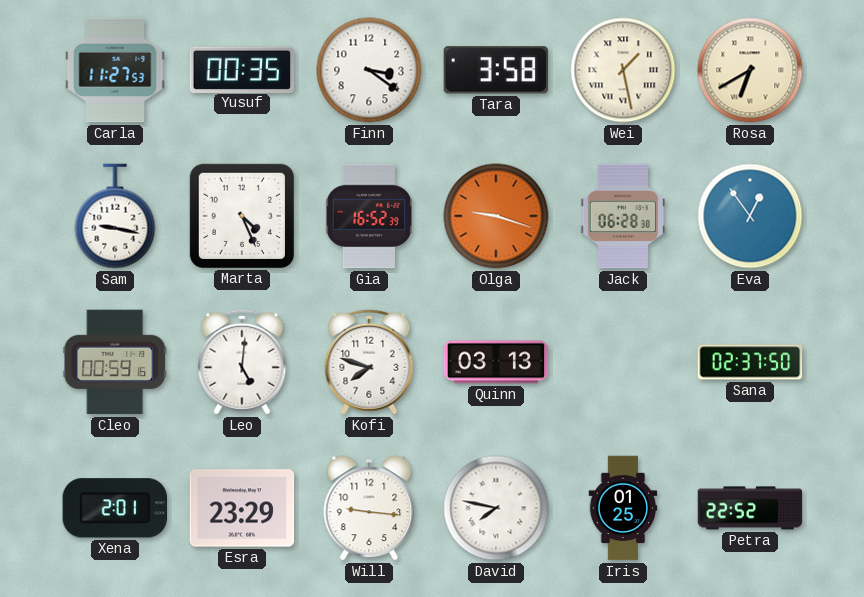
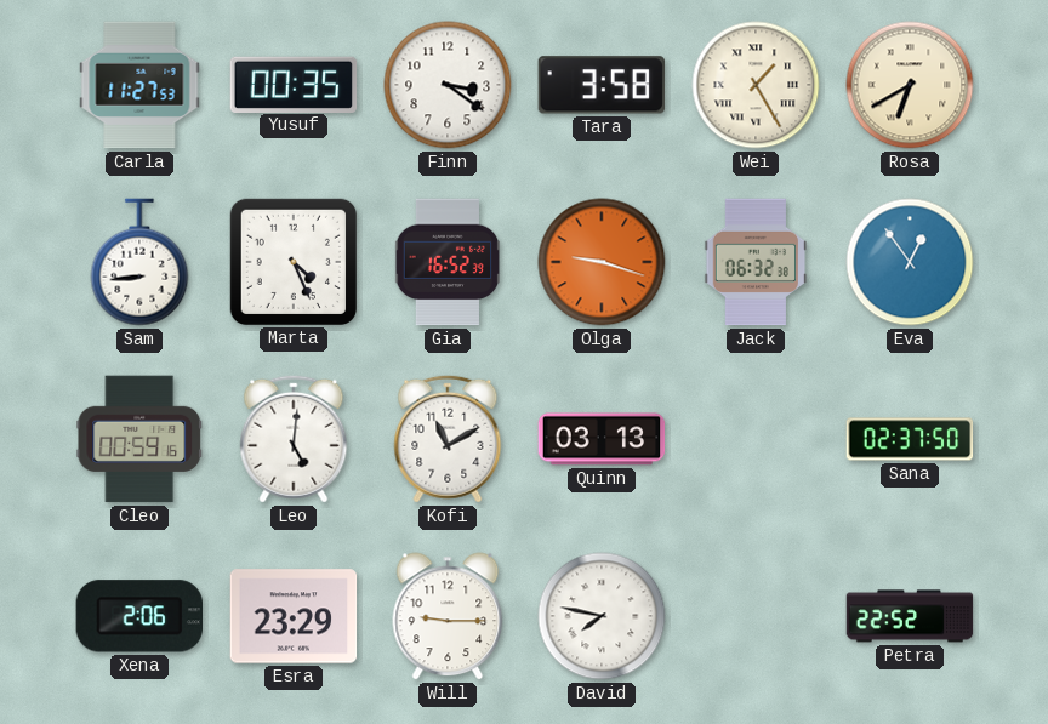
Wei: 1:28 -> 1:25
Sam: 9:17 -> 8:44
Jack: 06:28 -> 06:32
Kofi: 7:48 -> 11:10
Xena: 2:01 -> 2:06
Will: 9:16 -> 9:15
Iris: 01:25 -> none
